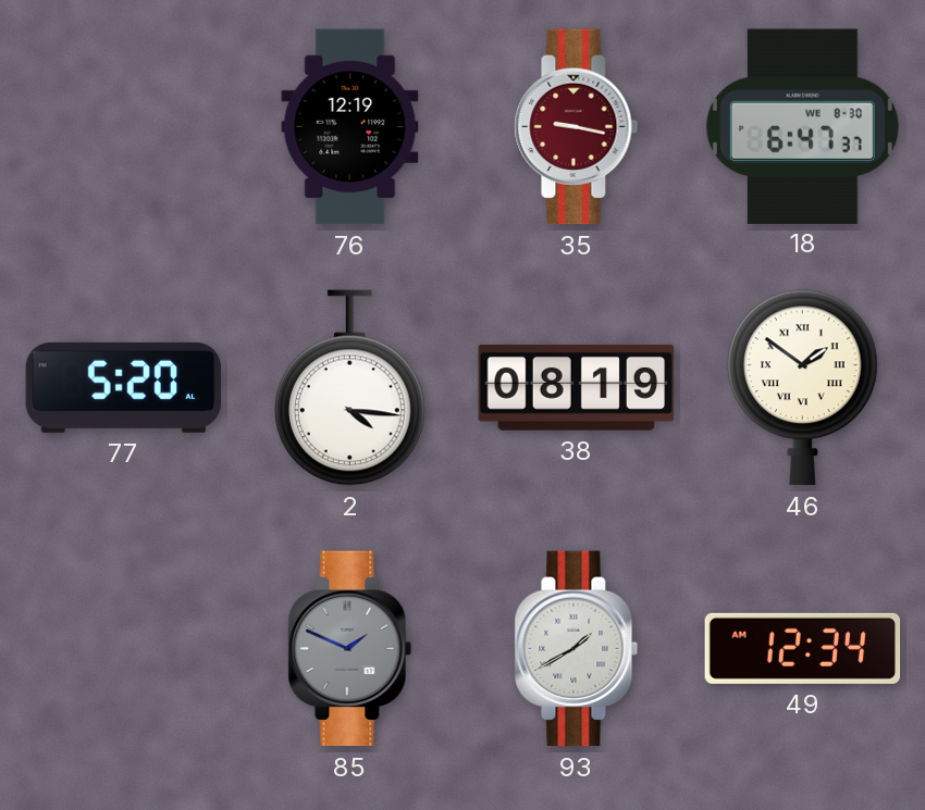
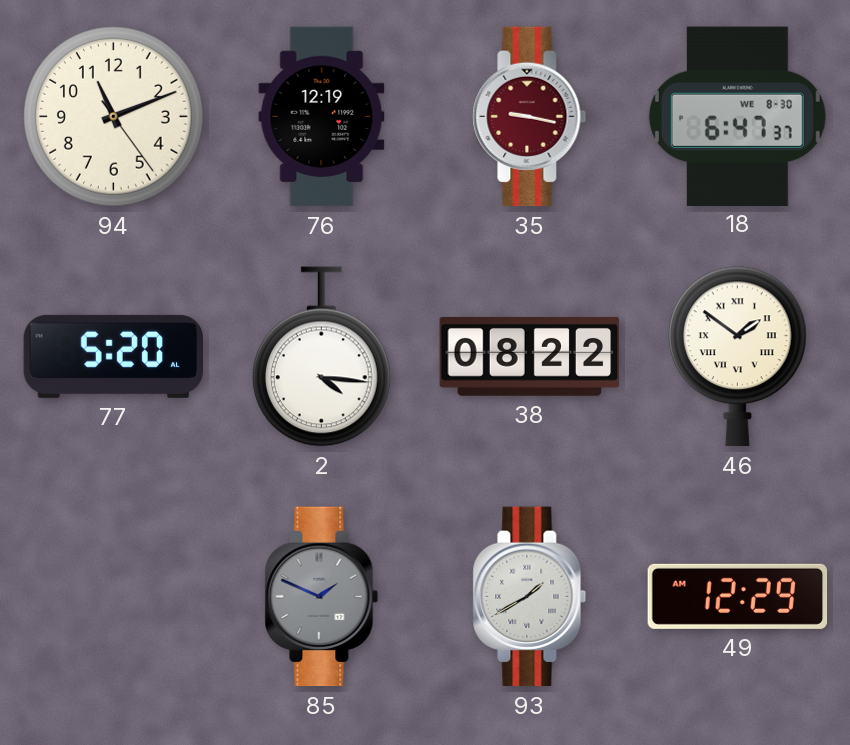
94: none -> 11:11
38: 08:19 -> 08:22
49: 12:34 -> 12:29
